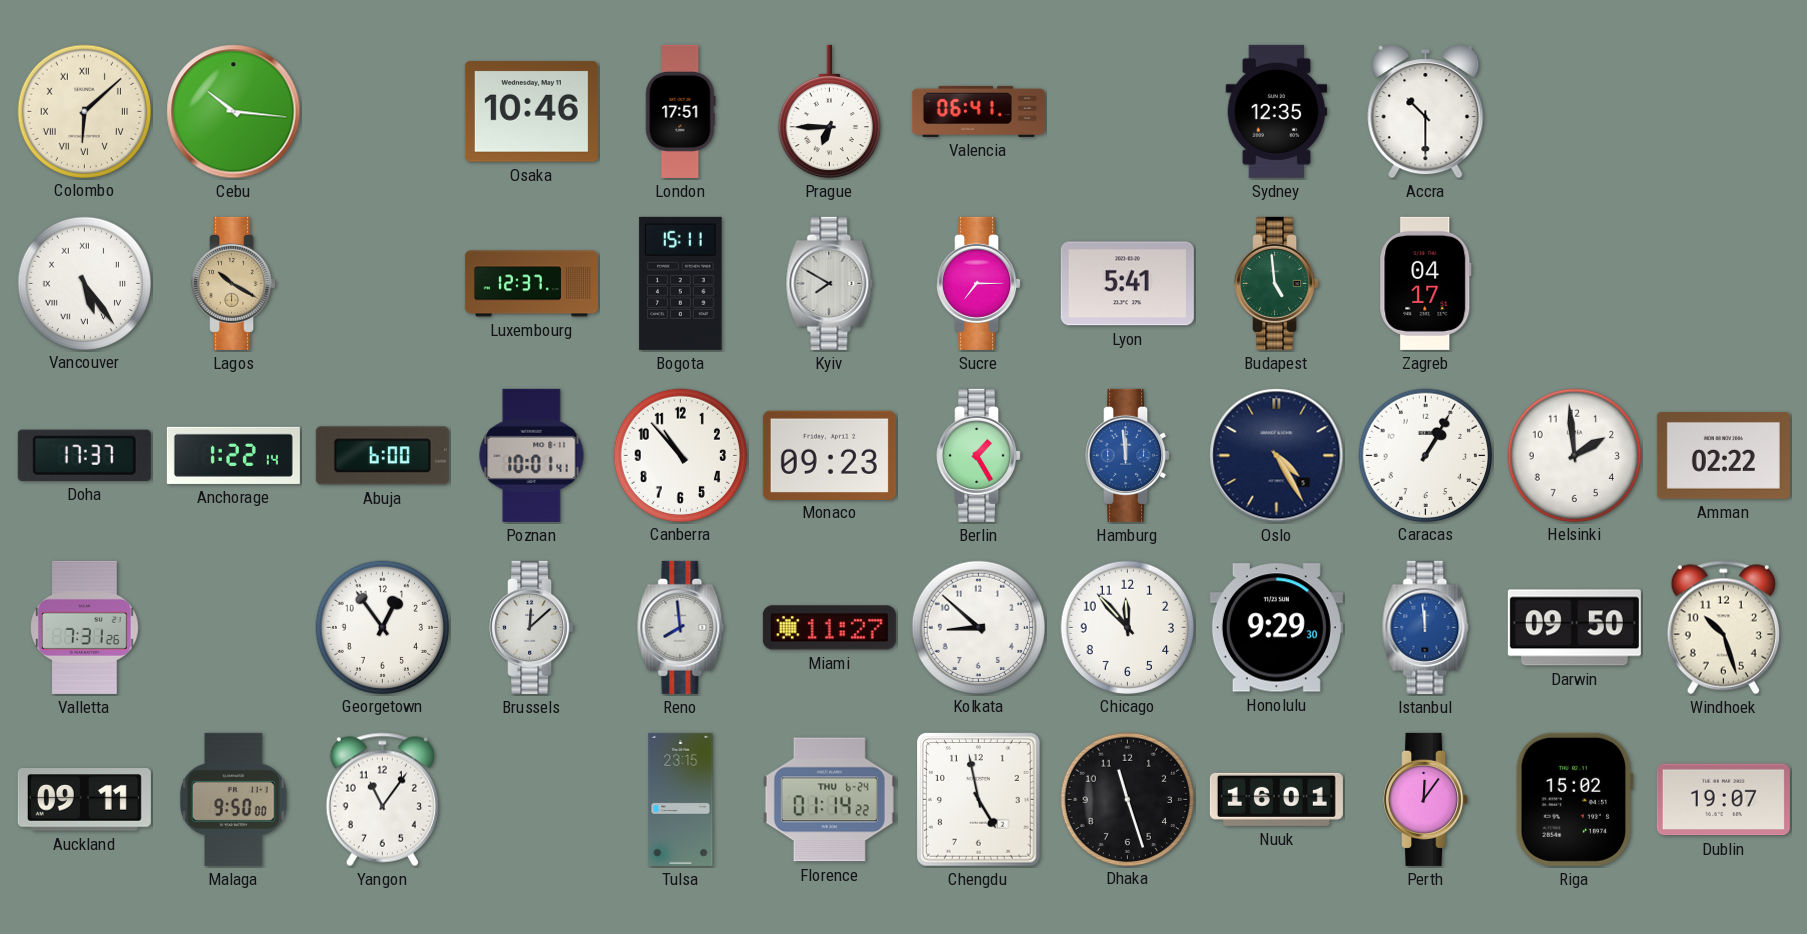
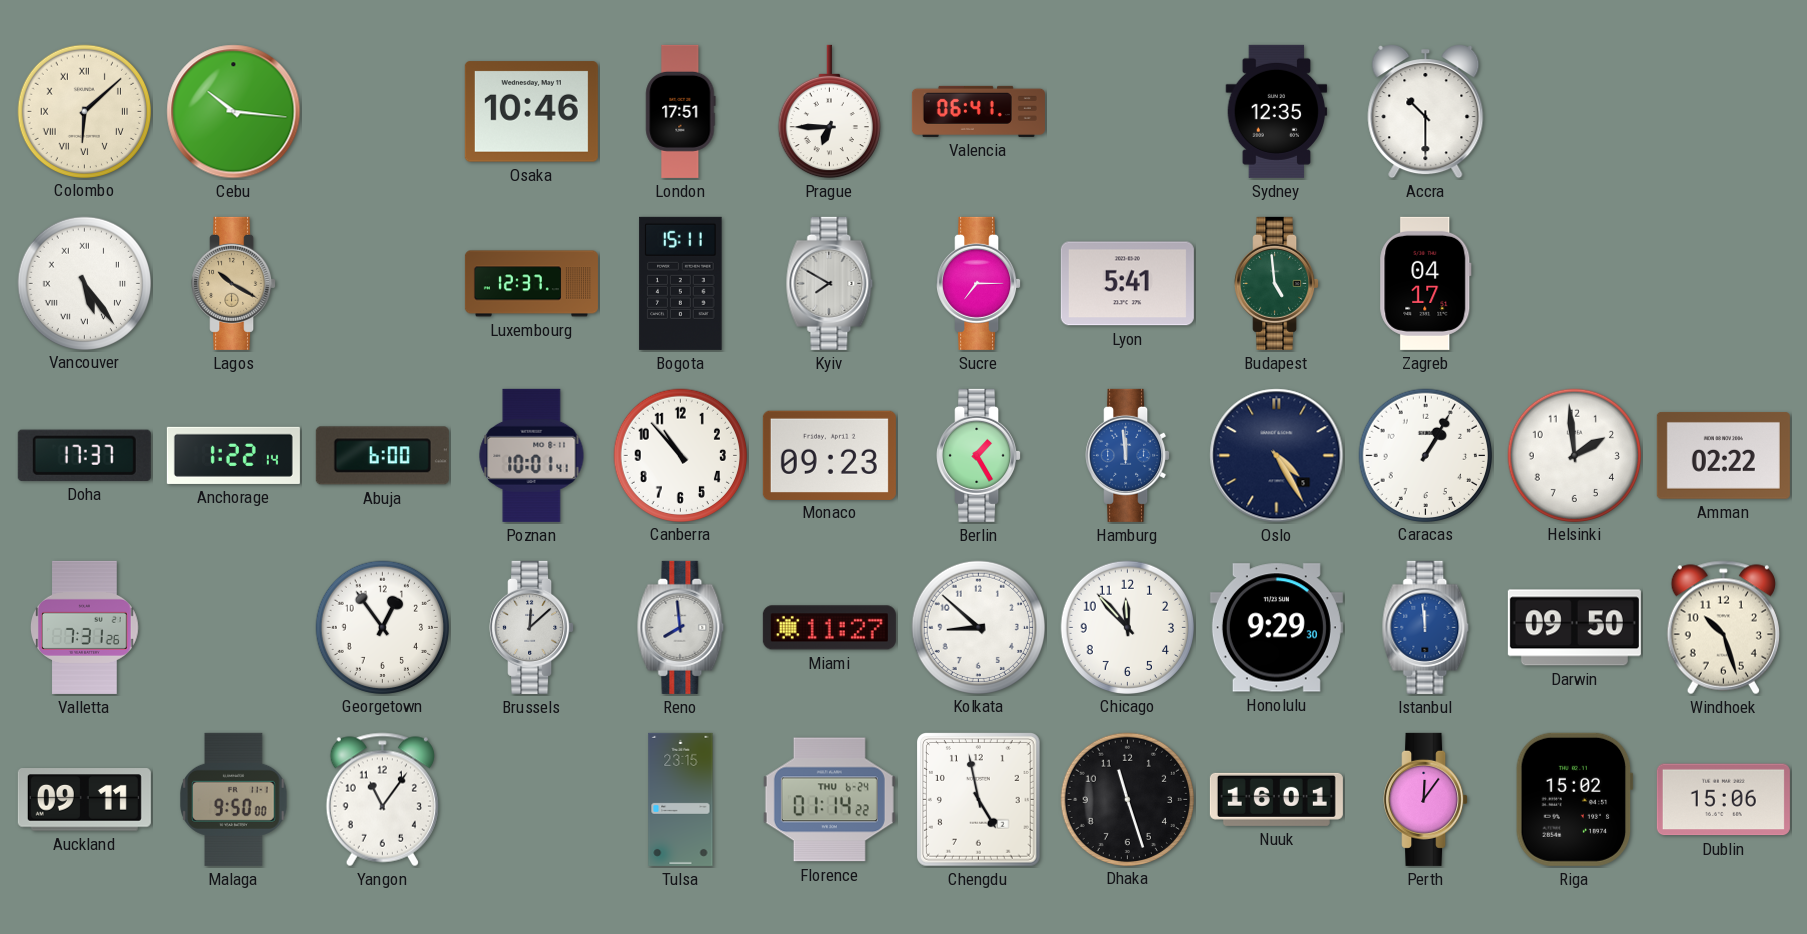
Dublin: 19:07 -> 15:06
